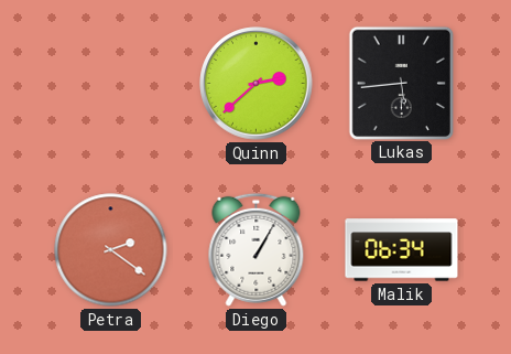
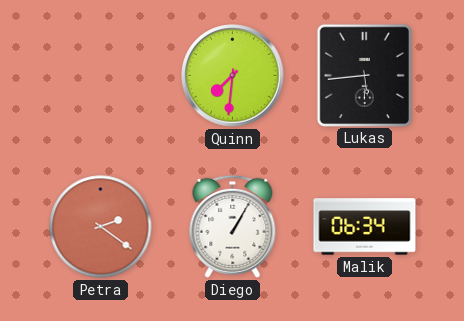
Quinn: 2:38 -> 7:31
